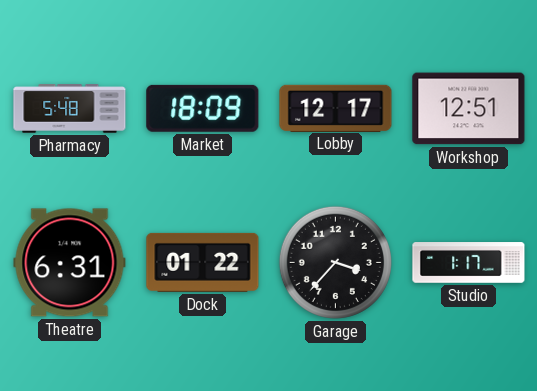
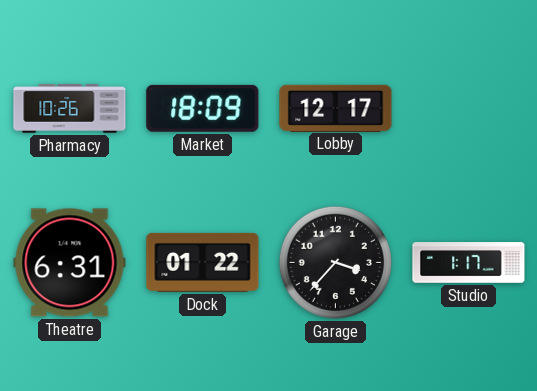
Pharmacy: 5:48 -> 10:26
Workshop: 12:51 -> none
